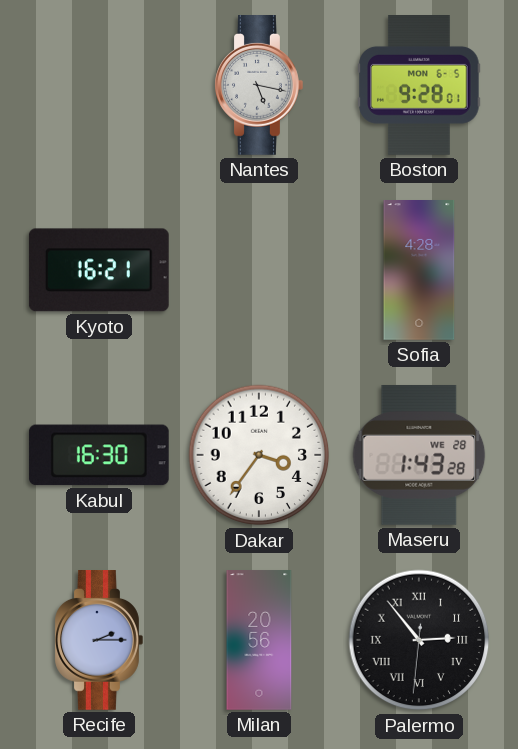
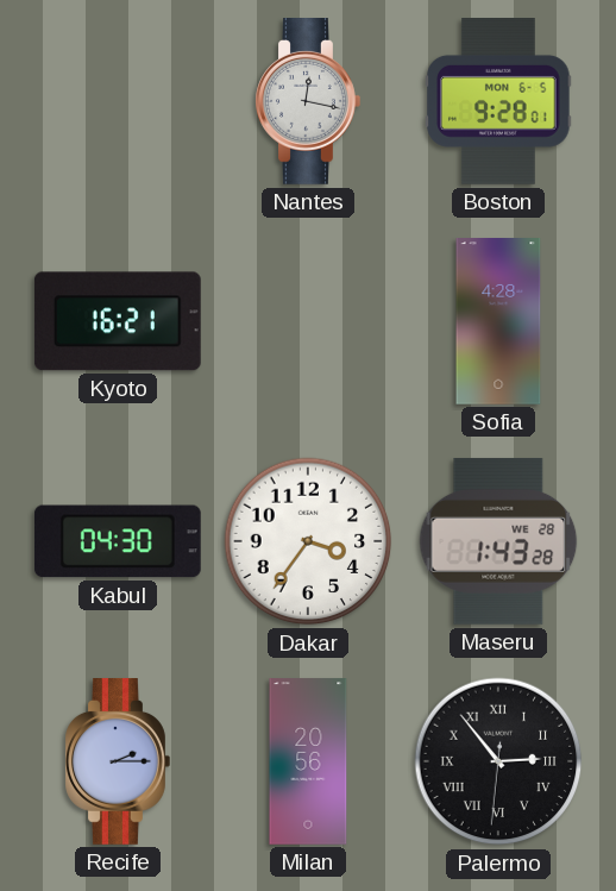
Nantes: 5:17 -> 12:17
Kabul: 16:30 -> 04:30
